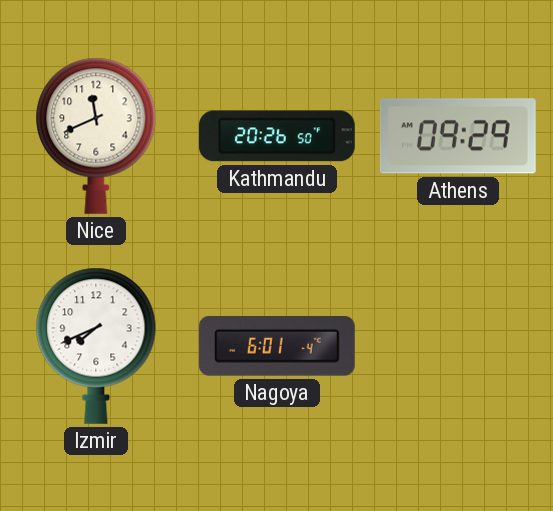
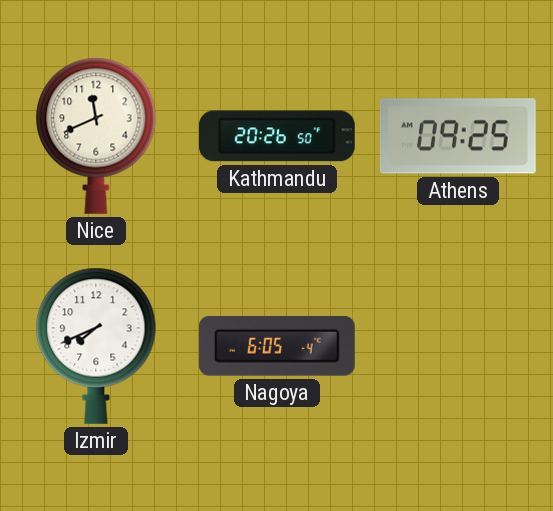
Athens: 09:29 -> 09:25
Nagoya: 6:01 -> 6:05
